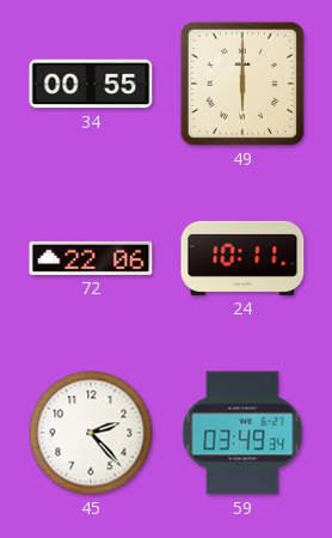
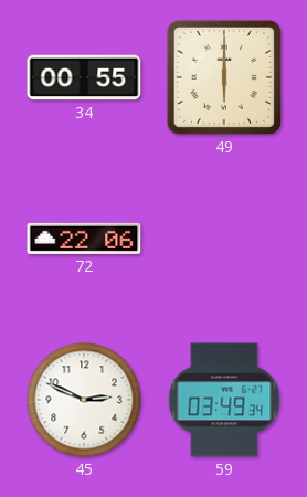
24: 10:11 -> none
45: 2:23 -> 2:49
